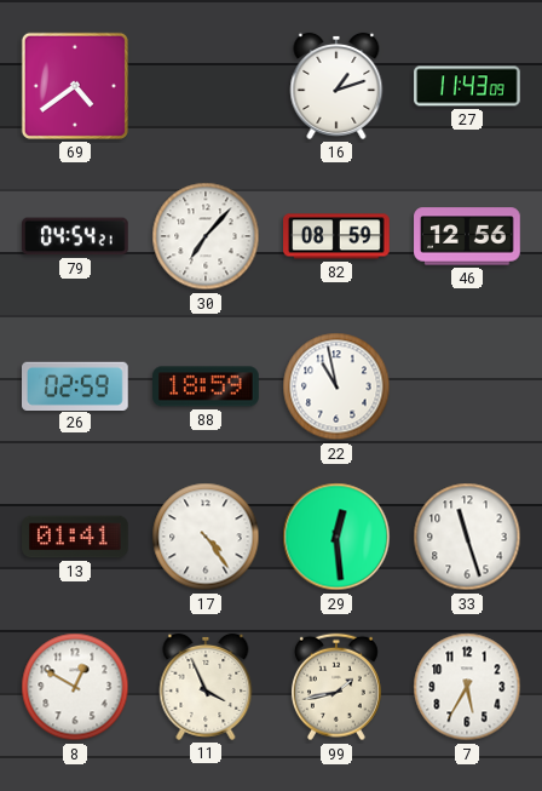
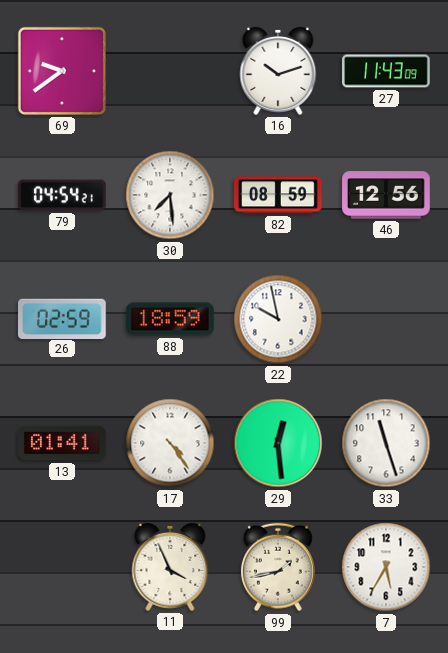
69: 4:39 -> 9:39
16: 1:12 -> 10:12
30: 7:07 -> 7:29
22: 10:58 -> 9:58
8: 12:50 -> none
